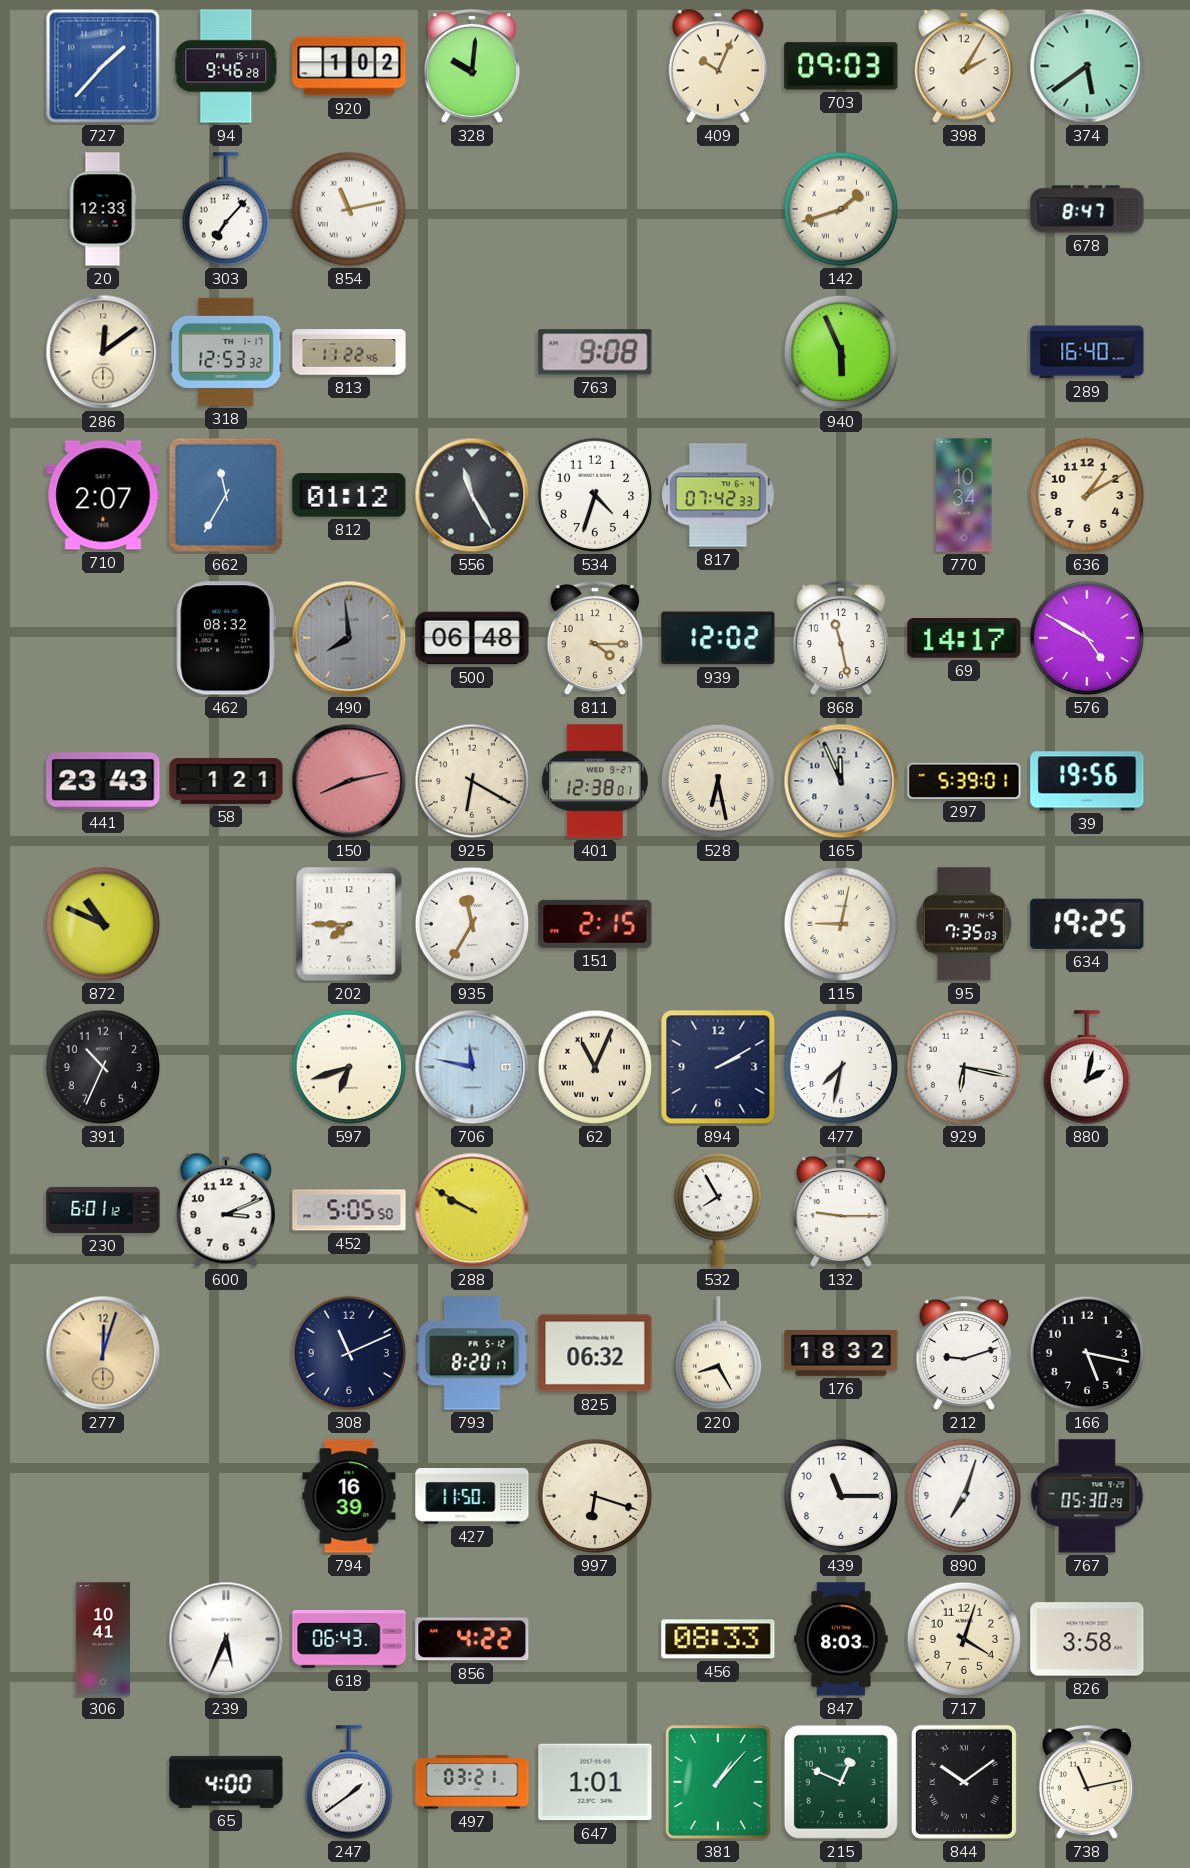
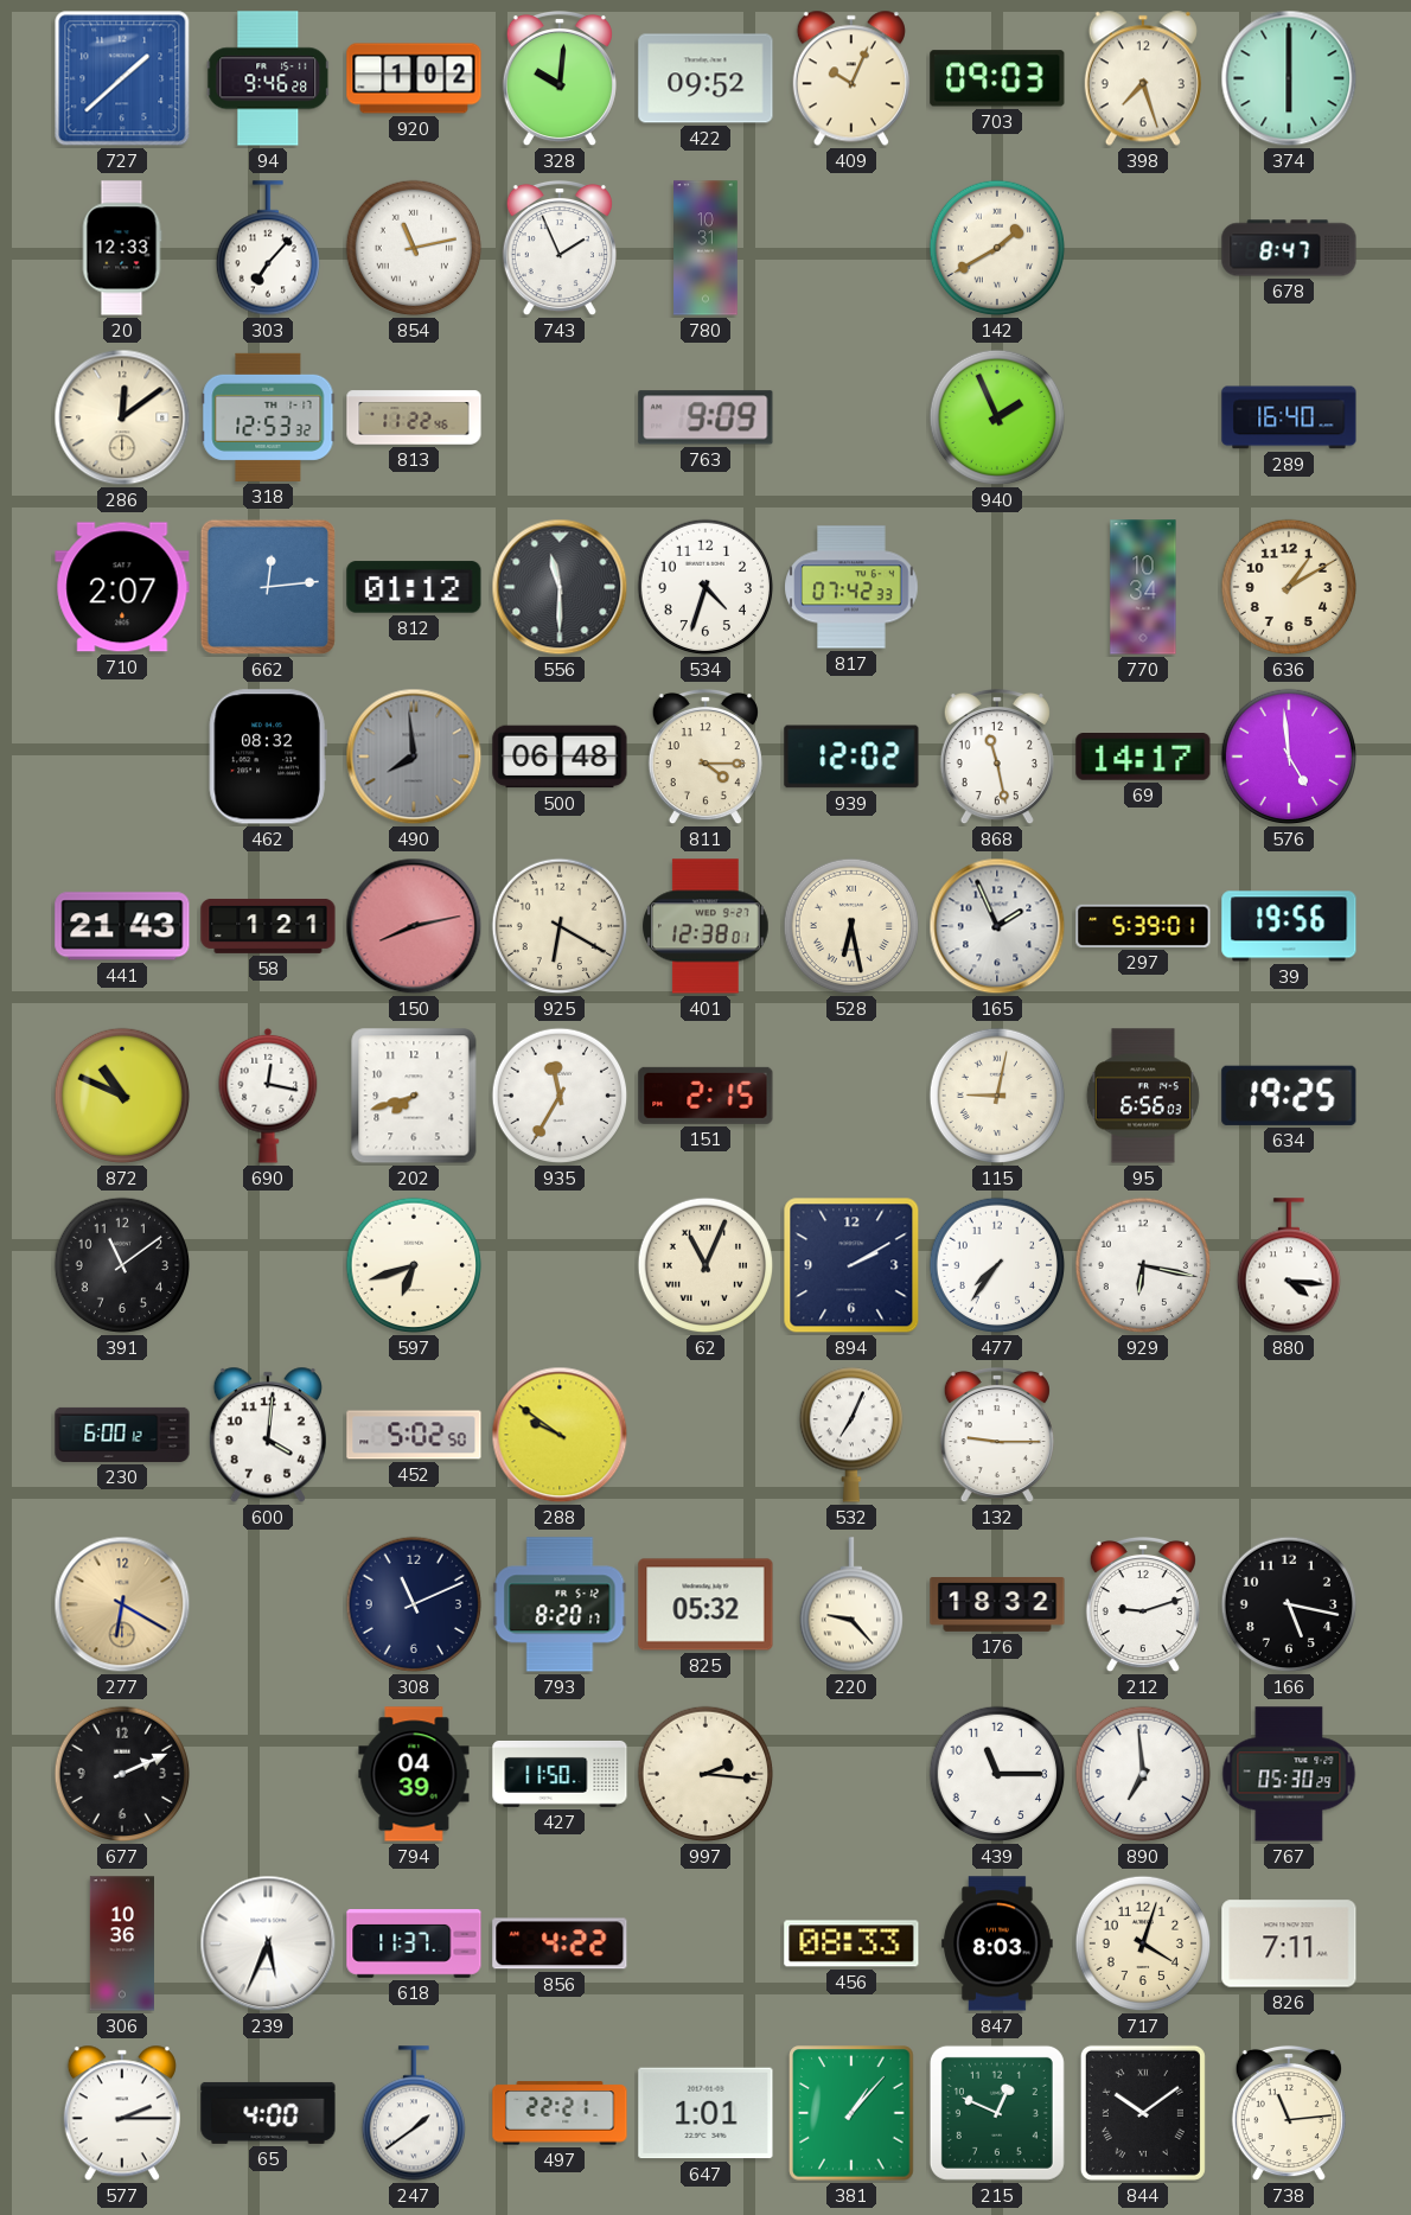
727: 1:37 -> 1:38
422: none -> 09:52
398: 2:05 -> 7:27
374: 5:39 -> 6:00
743: none -> 1:56
780: none -> 10:31
142: 1:42 -> 1:40
763: 9:08 -> 9:09
940: 5:56 -> 1:56
662: 11:35 -> 12:14
556: 11:25 -> 11:30
576: 4:50 -> 4:59
441: 23:43 -> 21:43
165: 11:56 -> 1:56
690: none -> 12:17
202: 7:45 -> 7:42
95: 7:35 -> 6:56
391: 10:34 -> 11:09
706: 11:47 -> none
477: 7:32 -> 7:36
880: 2:02 -> 4:16
230: 6:01 -> 6:00
600: 3:11 -> 4:01
452: 5:05 -> 5:02
288: 9:50 -> 9:51
532: 7:55 -> 7:04
277: 12:03 -> 6:20
825: 06:32 -> 05:32
220: 8:25 -> 9:23
677: none -> 2:11
794: 16:39 -> 04:39
997: 6:18 -> 2:16
890: 7:03 -> 6:59
306: 10:41 -> 10:36
618: 06:43 -> 11:37
826: 3:58 -> 7:11
577: none -> 2:15
497: 03:21 -> 22:21
738: 11:13 -> 11:14
